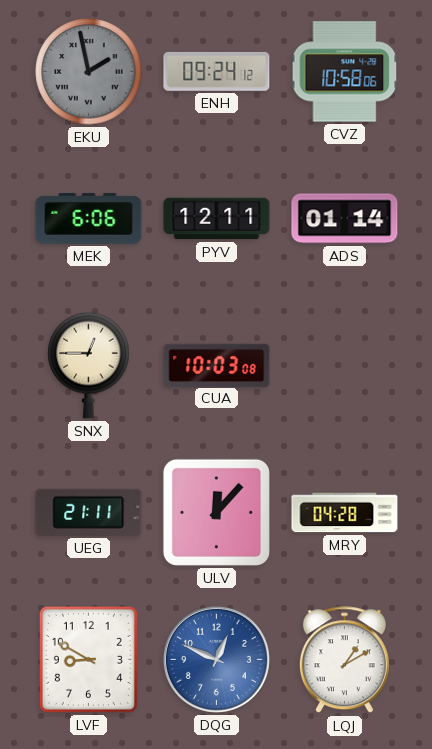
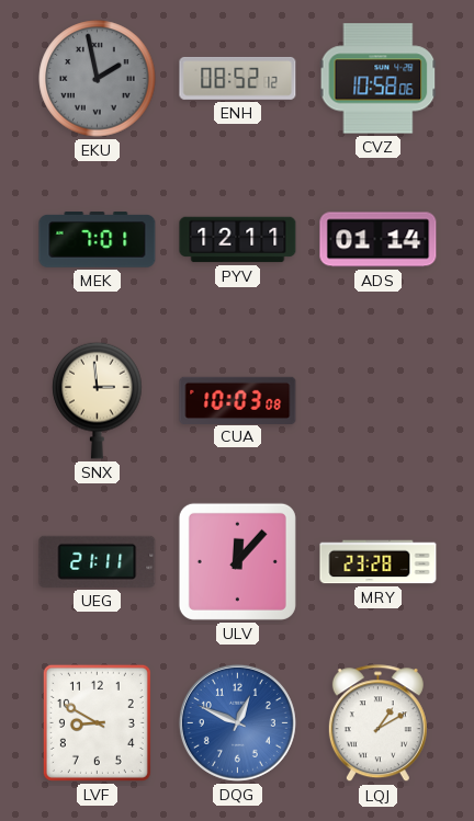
ENH: 09:24 -> 08:52
MEK: 6:06 -> 7:01
SNX: 12:45 -> 2:59
MRY: 04:28 -> 23:28
